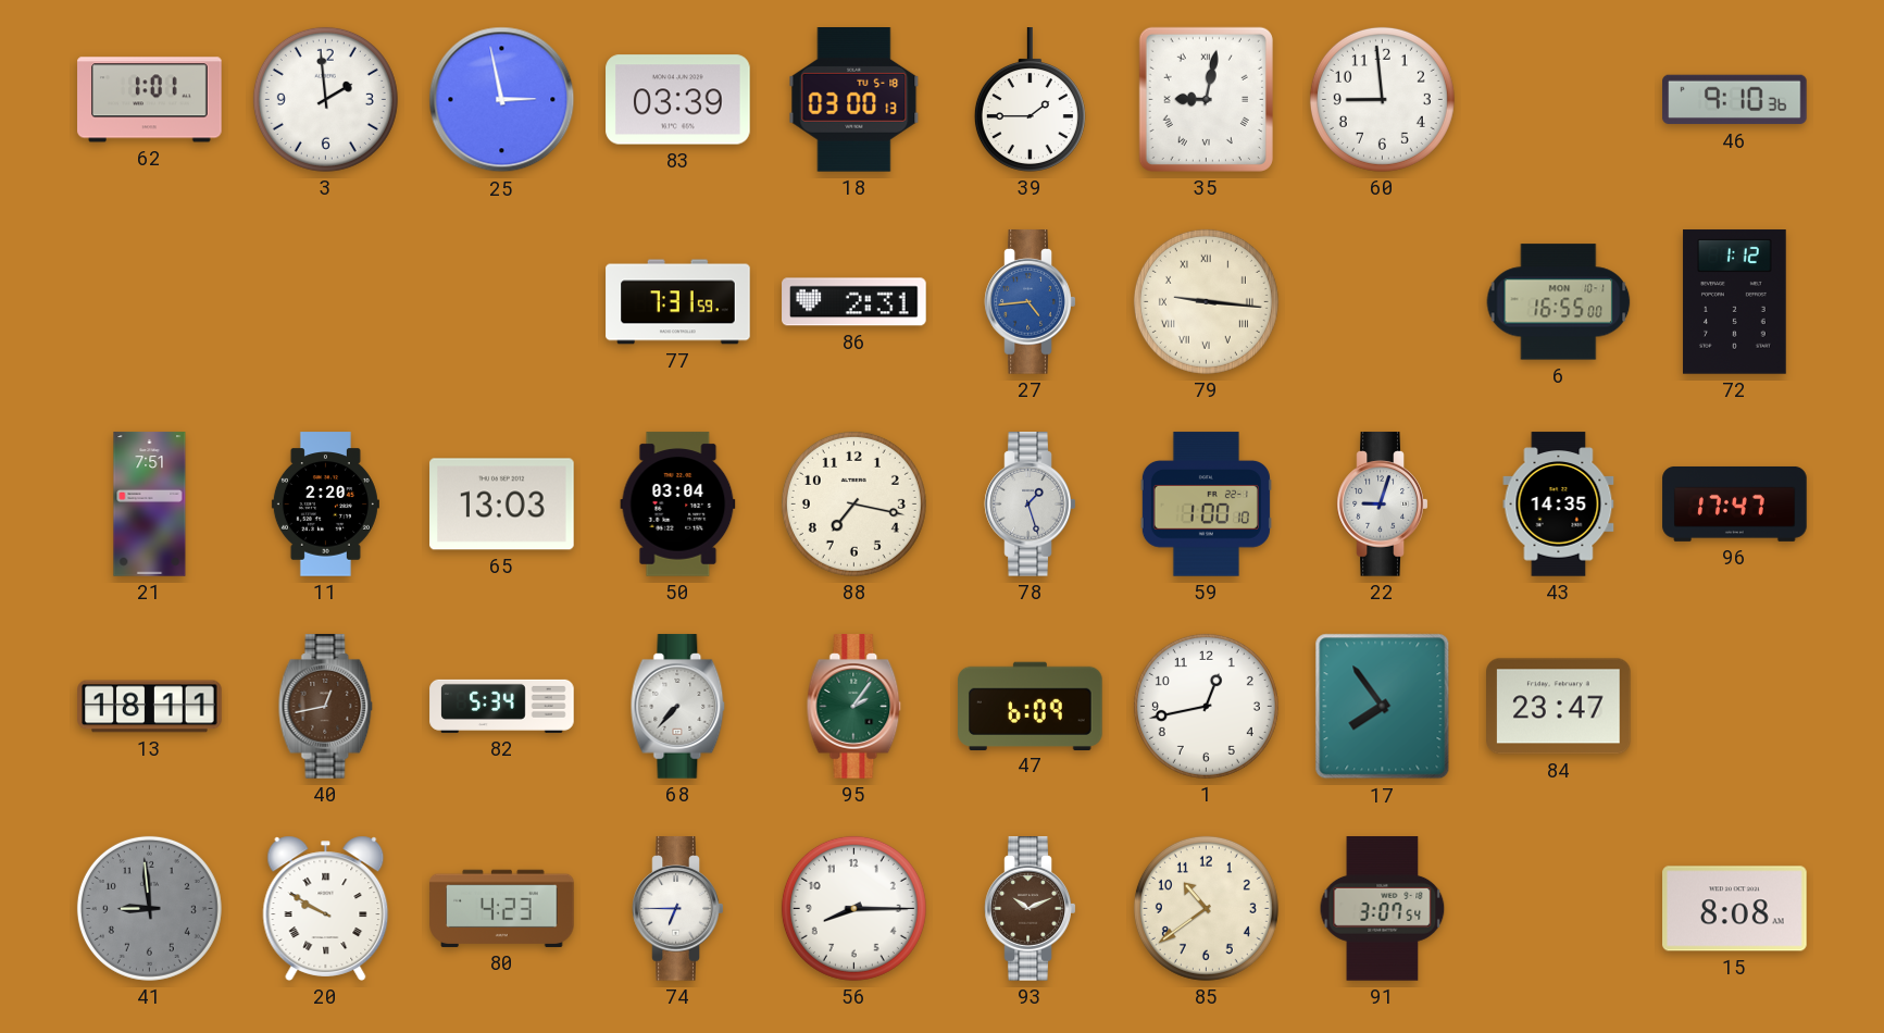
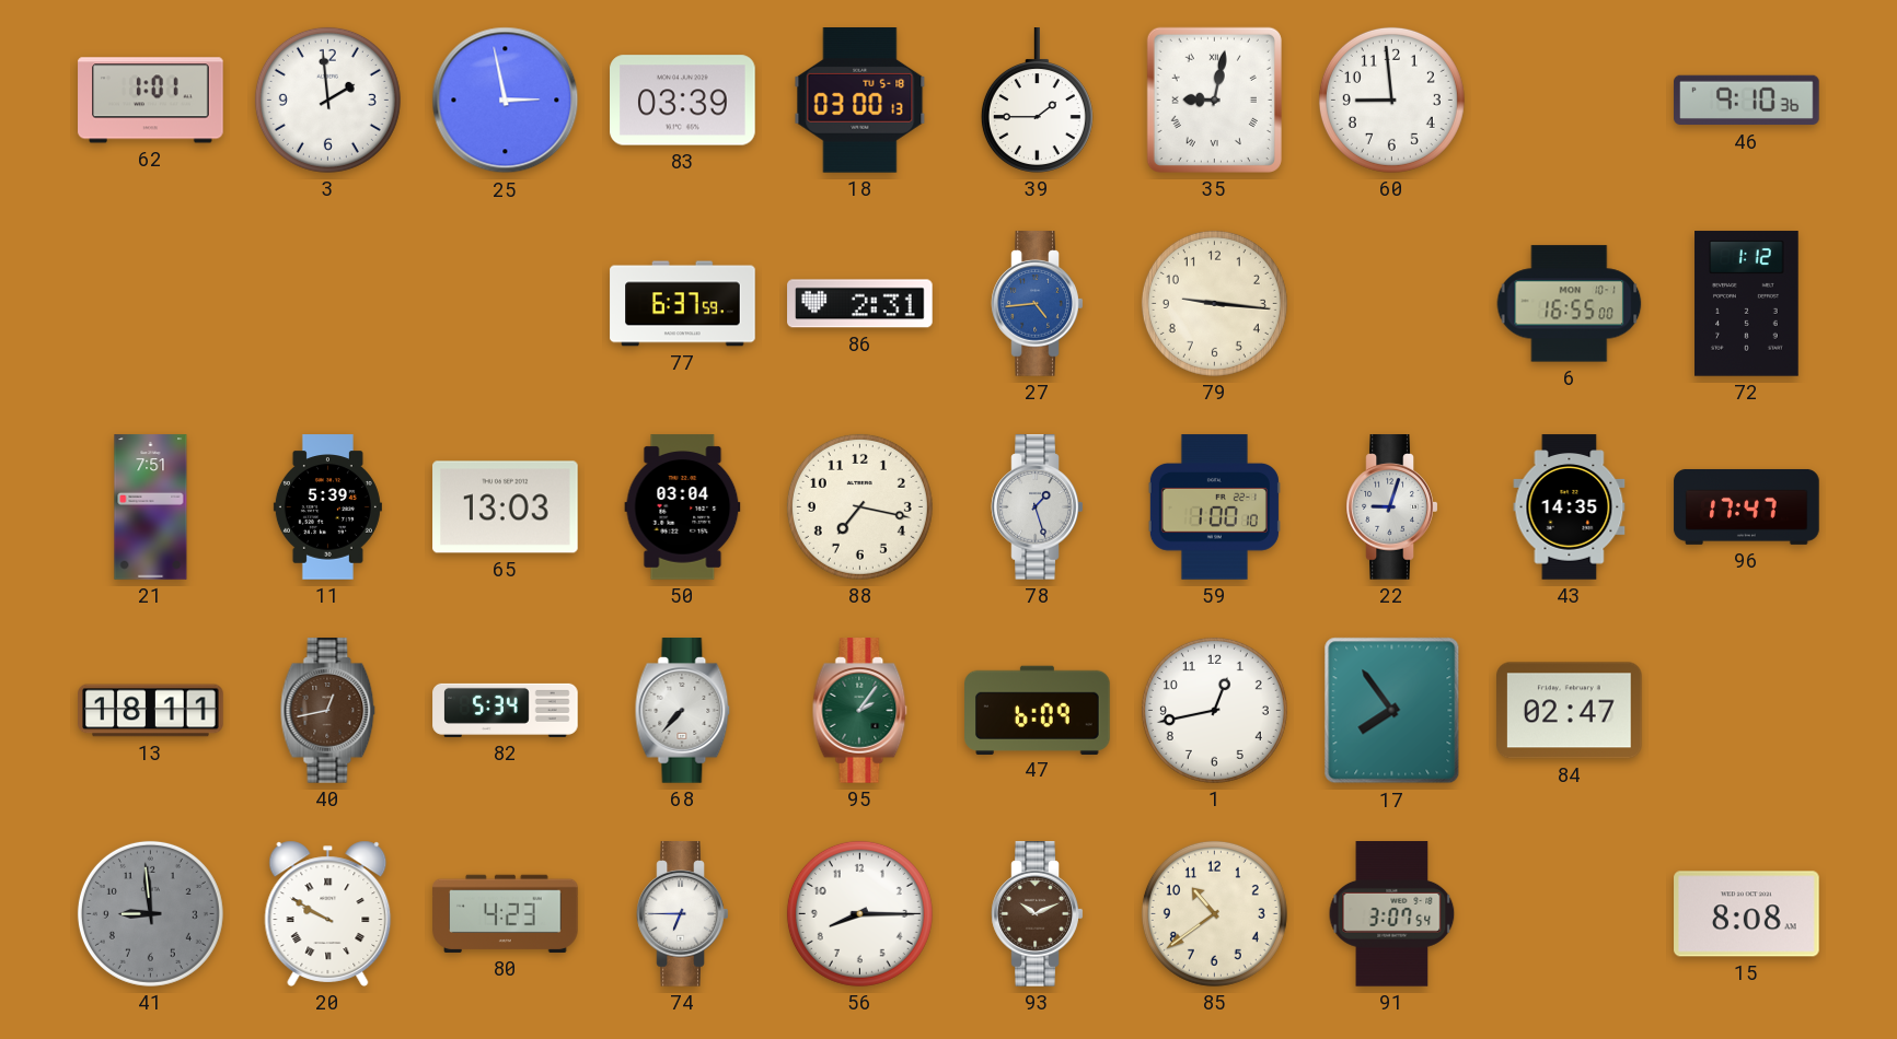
77: 7:31 -> 6:37
79 numerals: Roman -> Arabic
11: 2:20 -> 5:39
84: 23:47 -> 02:47
